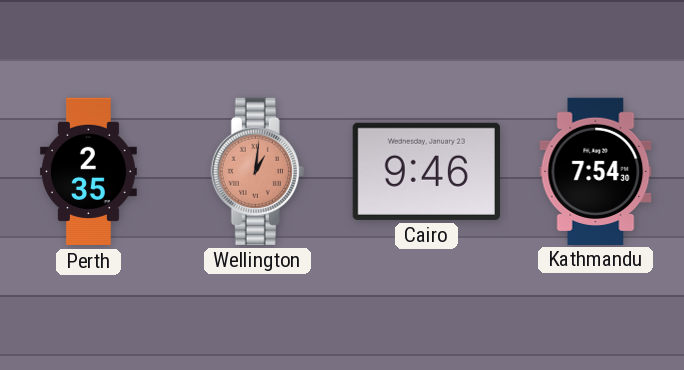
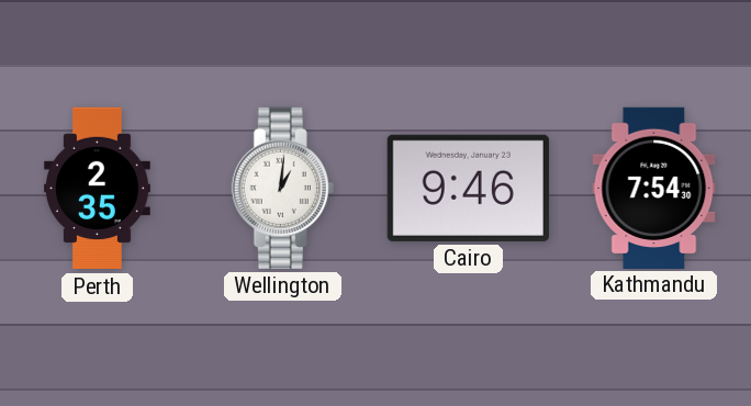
Wellington dial: salmon -> white
